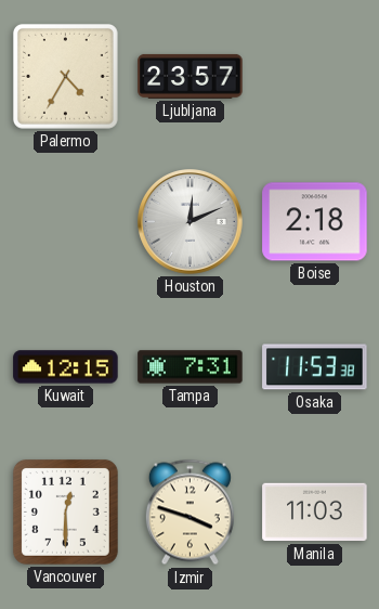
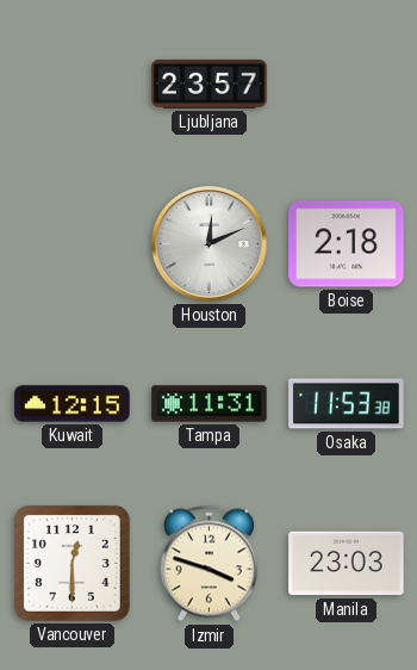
Palermo: 4:35 -> none
Tampa: 7:31 -> 11:31
Manila: 11:03 -> 23:03
